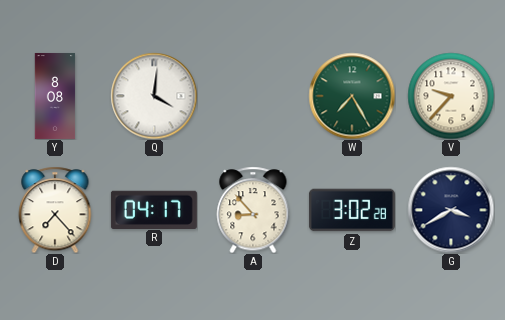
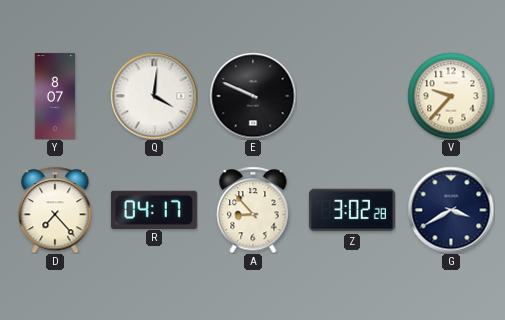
Y: 8:08 -> 8:07
E: none -> 9:49
W: 7:25 -> none
